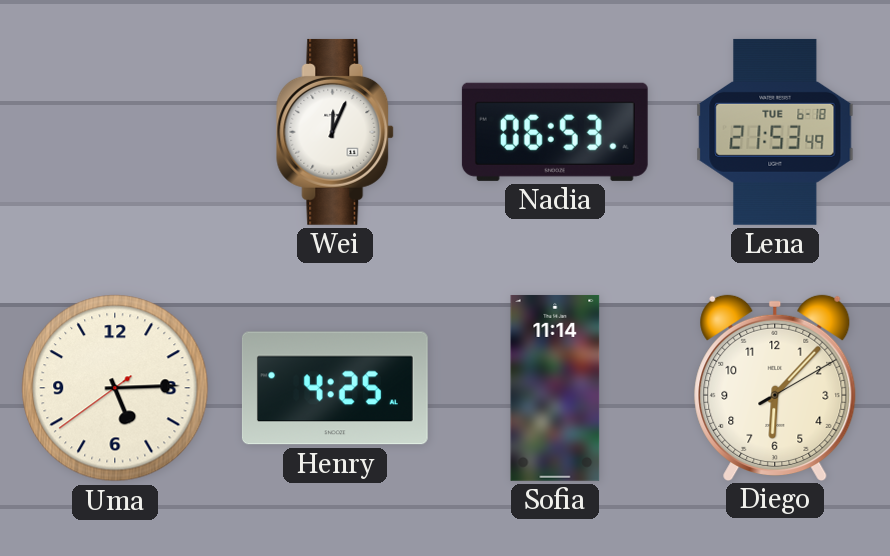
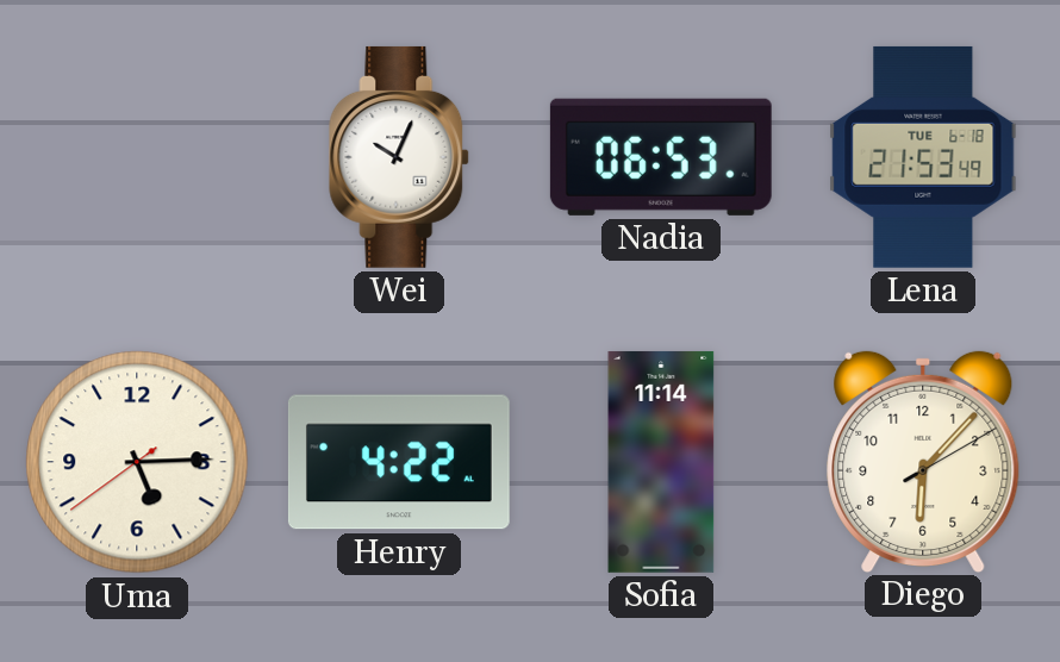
Wei: 12:04 -> 10:04
Henry: 4:25 -> 4:22
